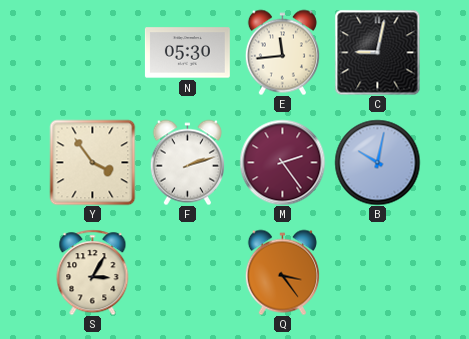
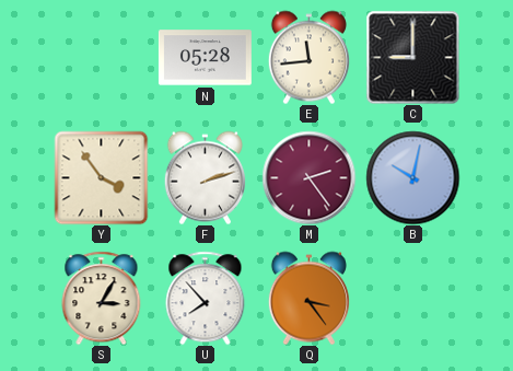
N: 05:30 -> 05:28
C: 9:02 -> 9:00
U: none -> 7:53
